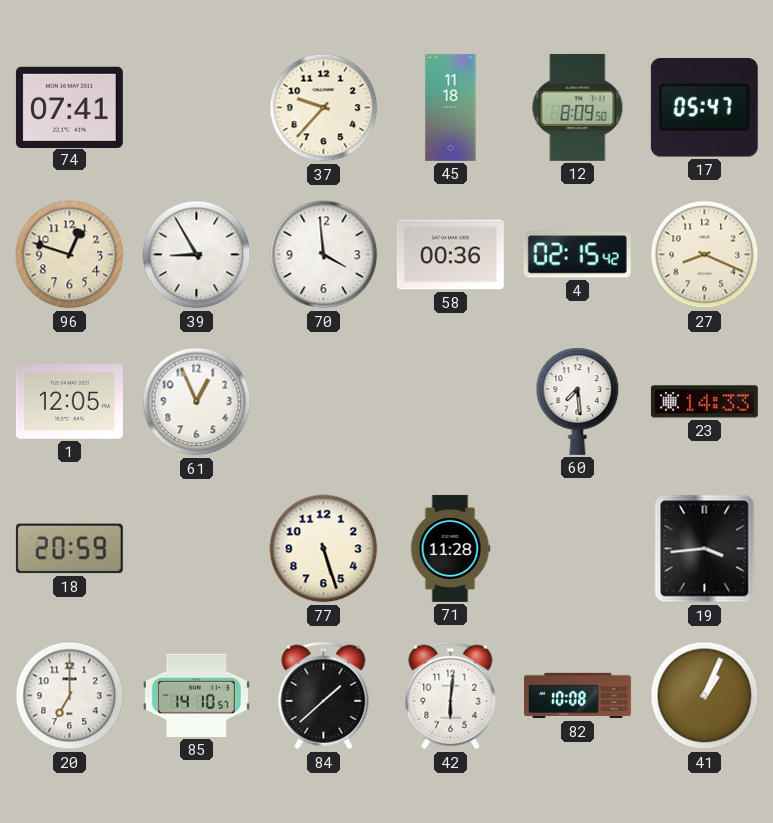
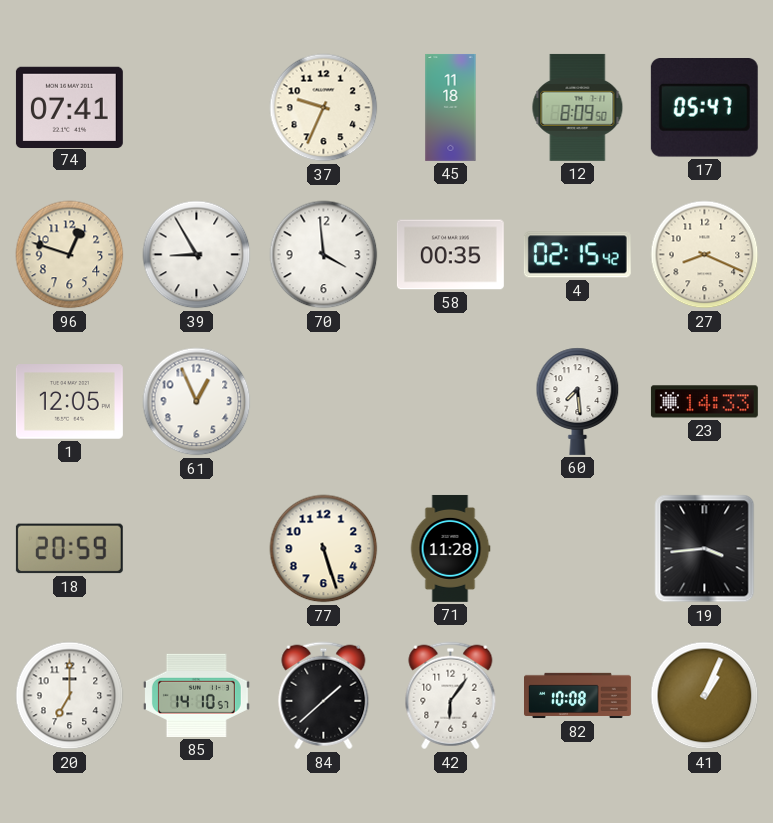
37: 9:37 -> 9:34
58: 00:36 -> 00:35
42: 6:01 -> 6:06
